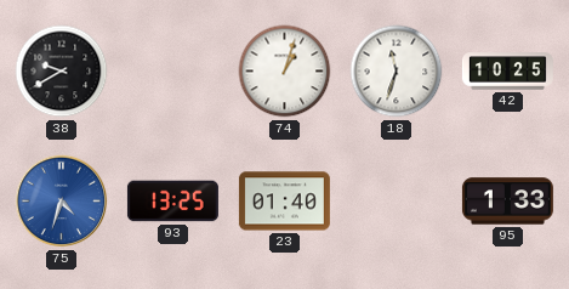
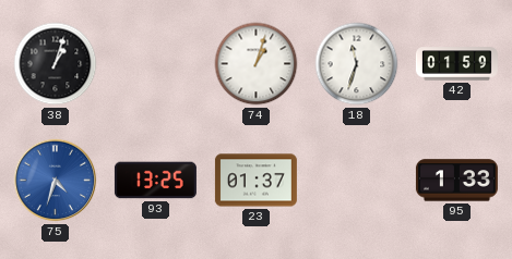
38: 9:40 -> 1:03
42: 10:25 -> 01:59
23: 01:40 -> 01:37
